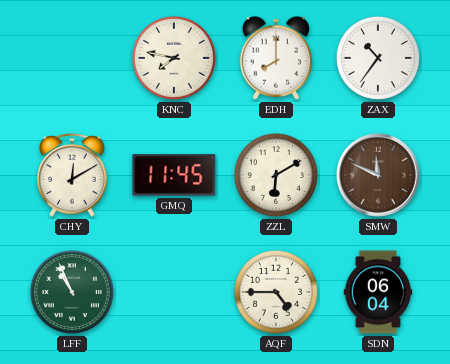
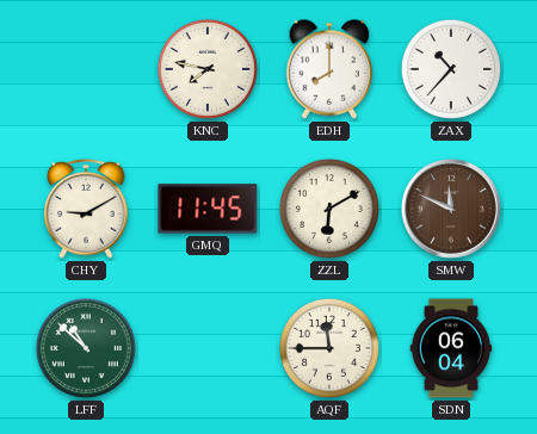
ZAX: 10:36 -> 10:37
CHY: 12:10 -> 9:10
LFF: 10:56 -> 10:52
AQF: 4:45 -> 11:45
